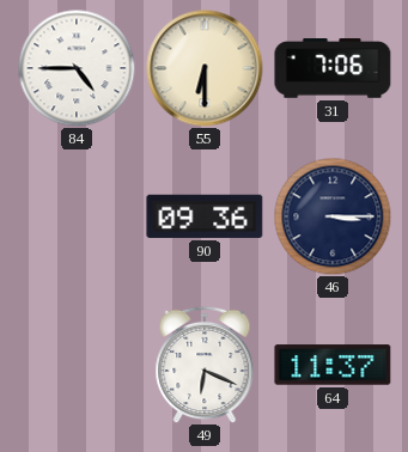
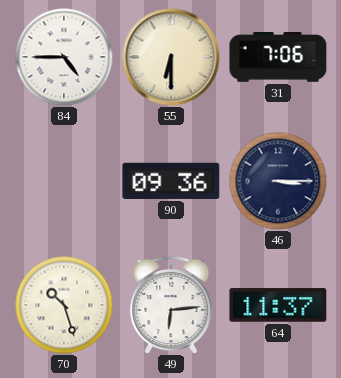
70: none -> 10:27
49: 6:19 -> 6:14
